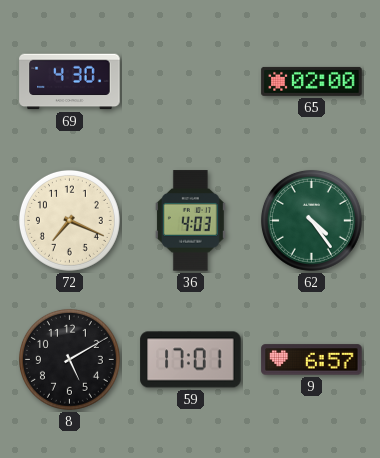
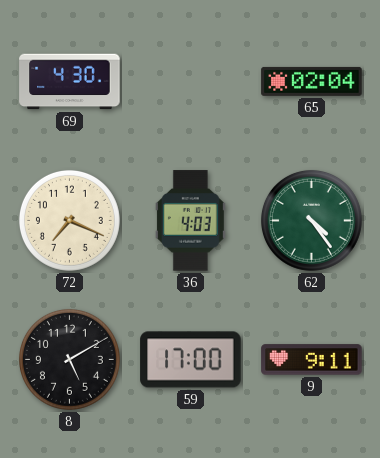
65: 02:00 -> 02:04
59: 17:01 -> 17:00
9: 6:57 -> 9:11
